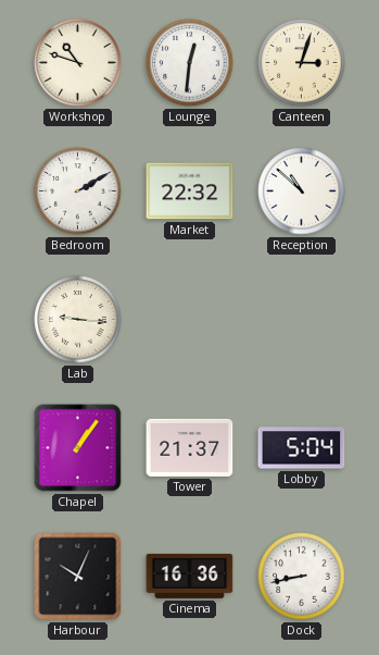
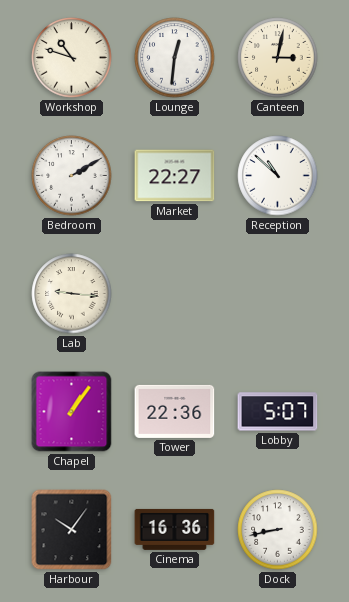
Canteen: 3:03 -> 3:02
Market: 22:32 -> 22:27
Tower: 21:37 -> 22:36
Lobby: 5:04 -> 5:07
Harbour: 10:04 -> 10:06
